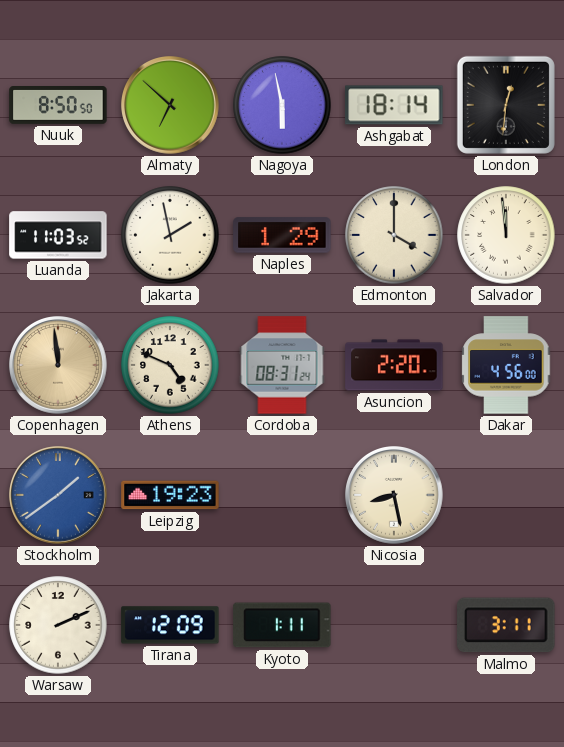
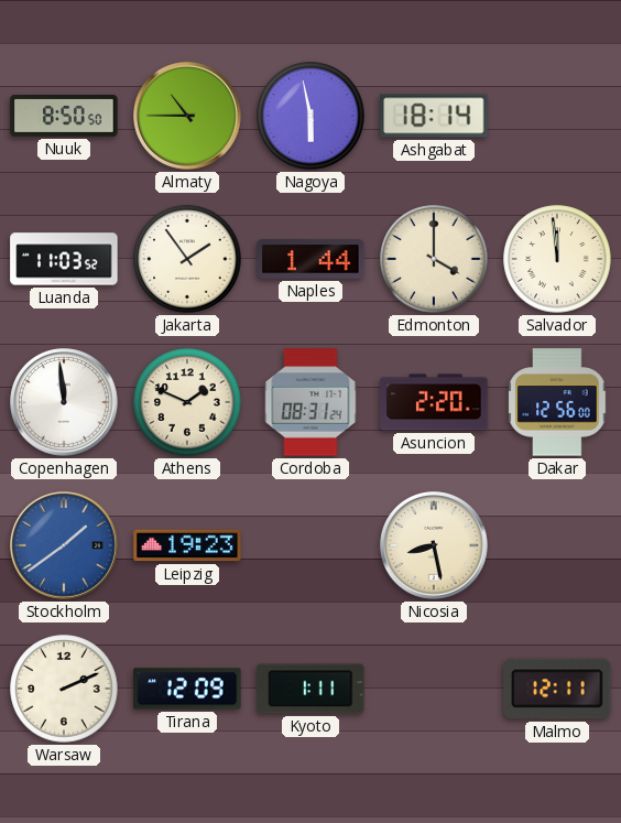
Almaty: 6:52 -> 10:45
London: 12:31 -> none
Jakarta: 1:58 -> 1:54
Naples: 1:29 -> 1:44
Copenhagen dial: champagne -> white
Athens: 4:49 -> 1:49
Dakar: 4:56 -> 12:56
Malmo: 3:11 -> 12:11
